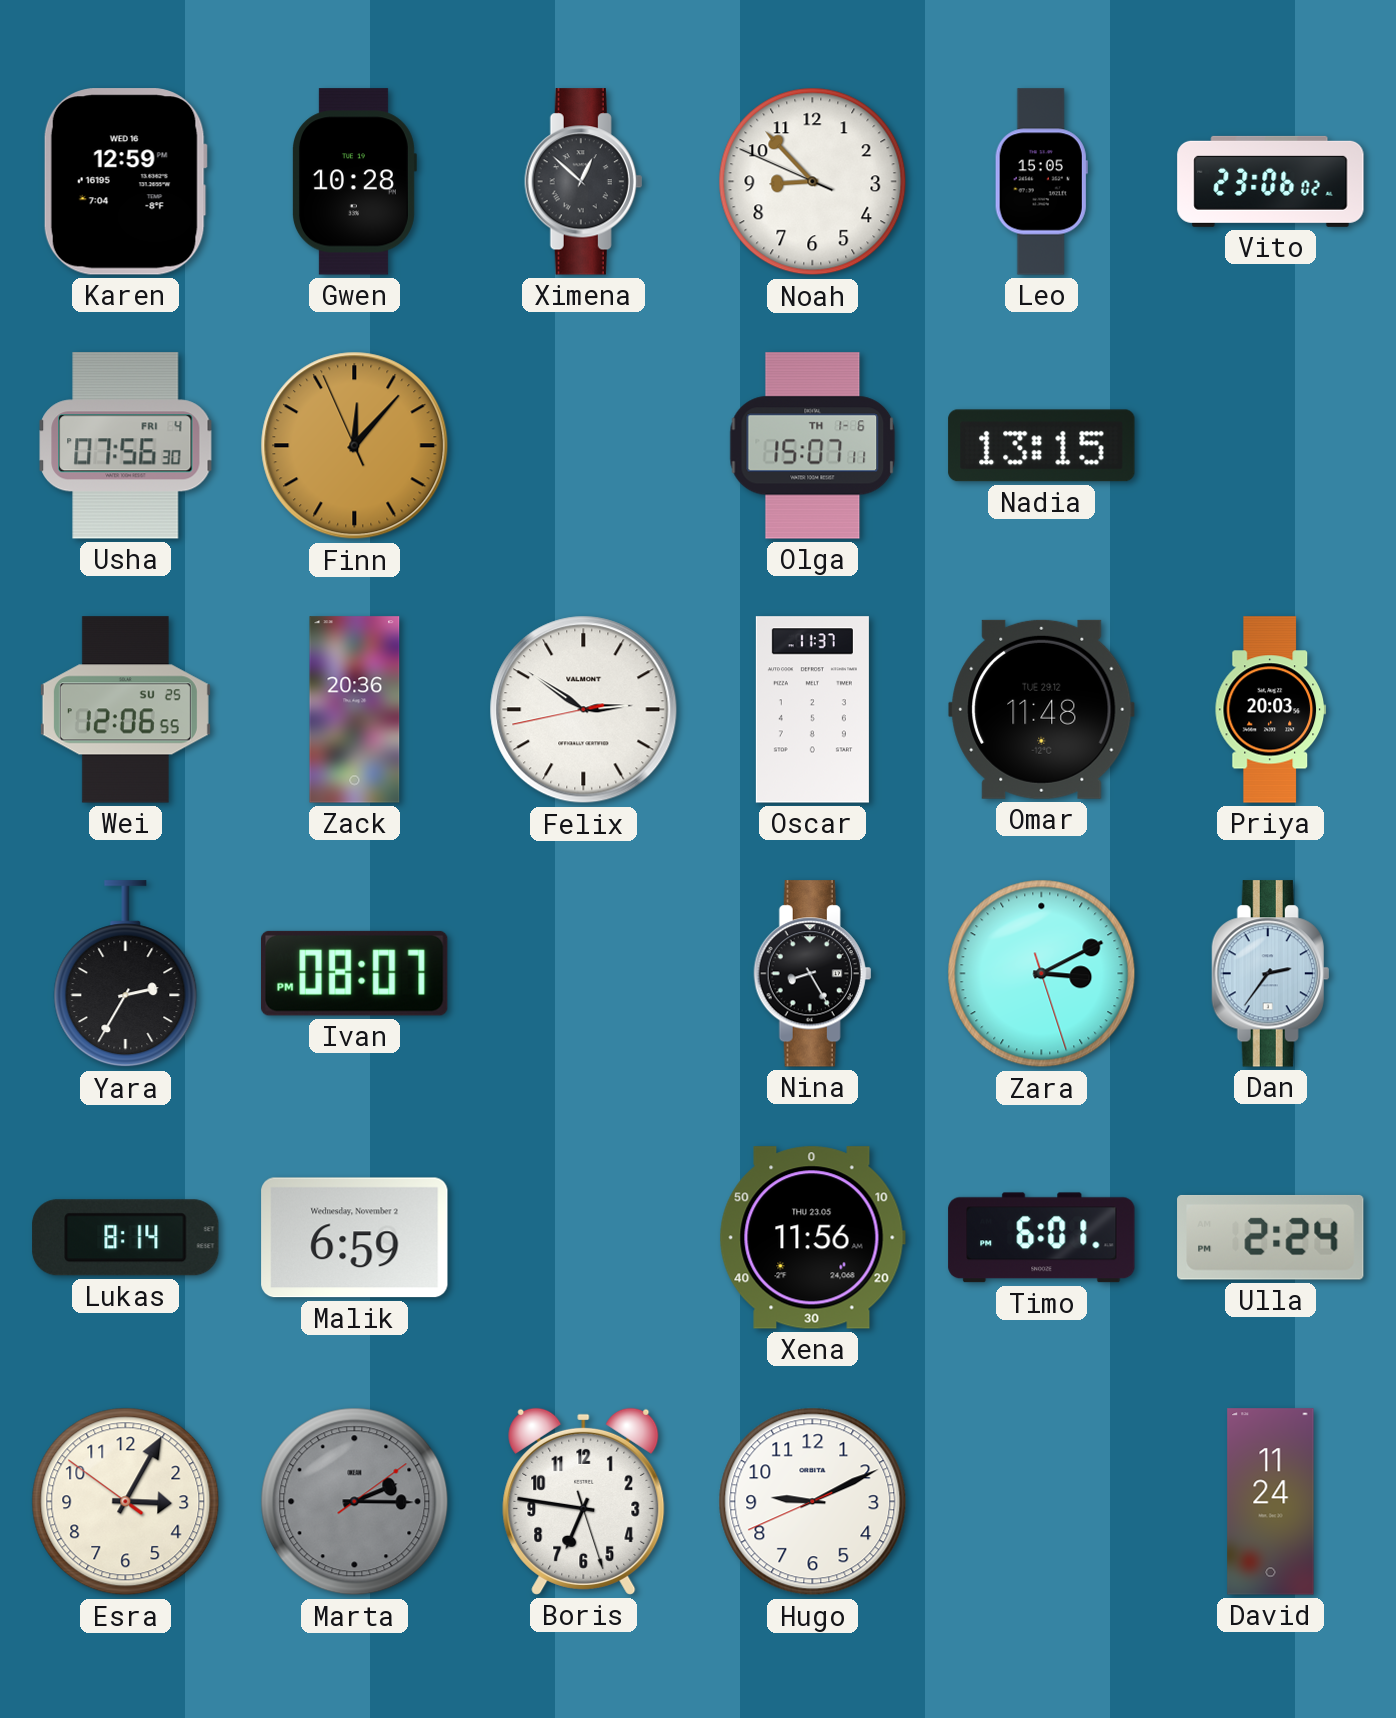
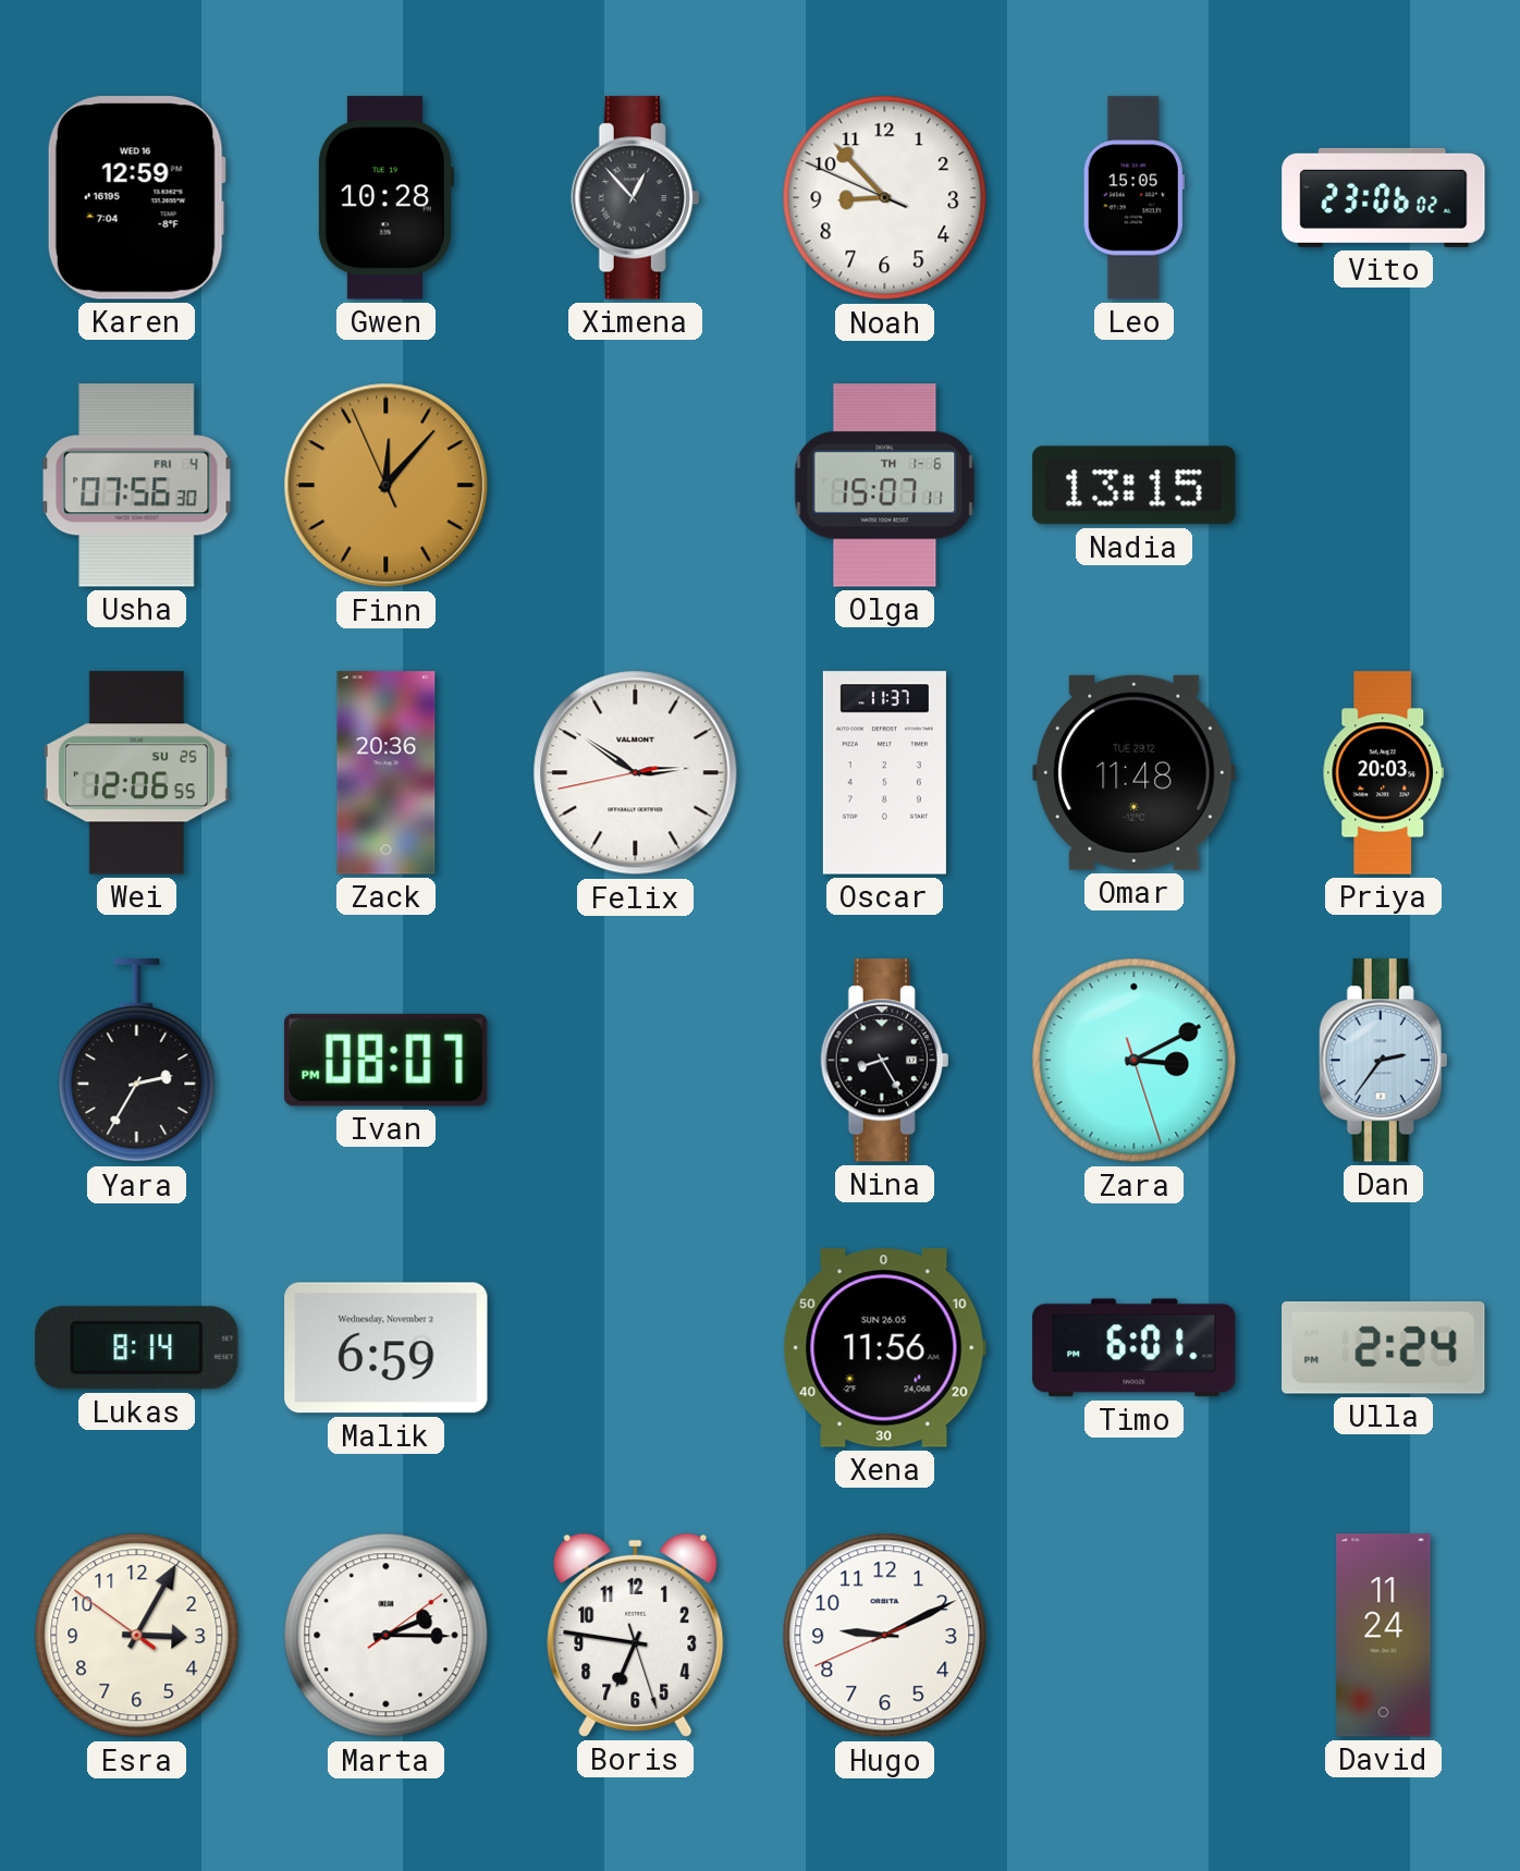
Ximena: 12:52 -> 12:53
Xena date: THU 23.05 -> SUN 26.05
Marta dial: grey -> white
